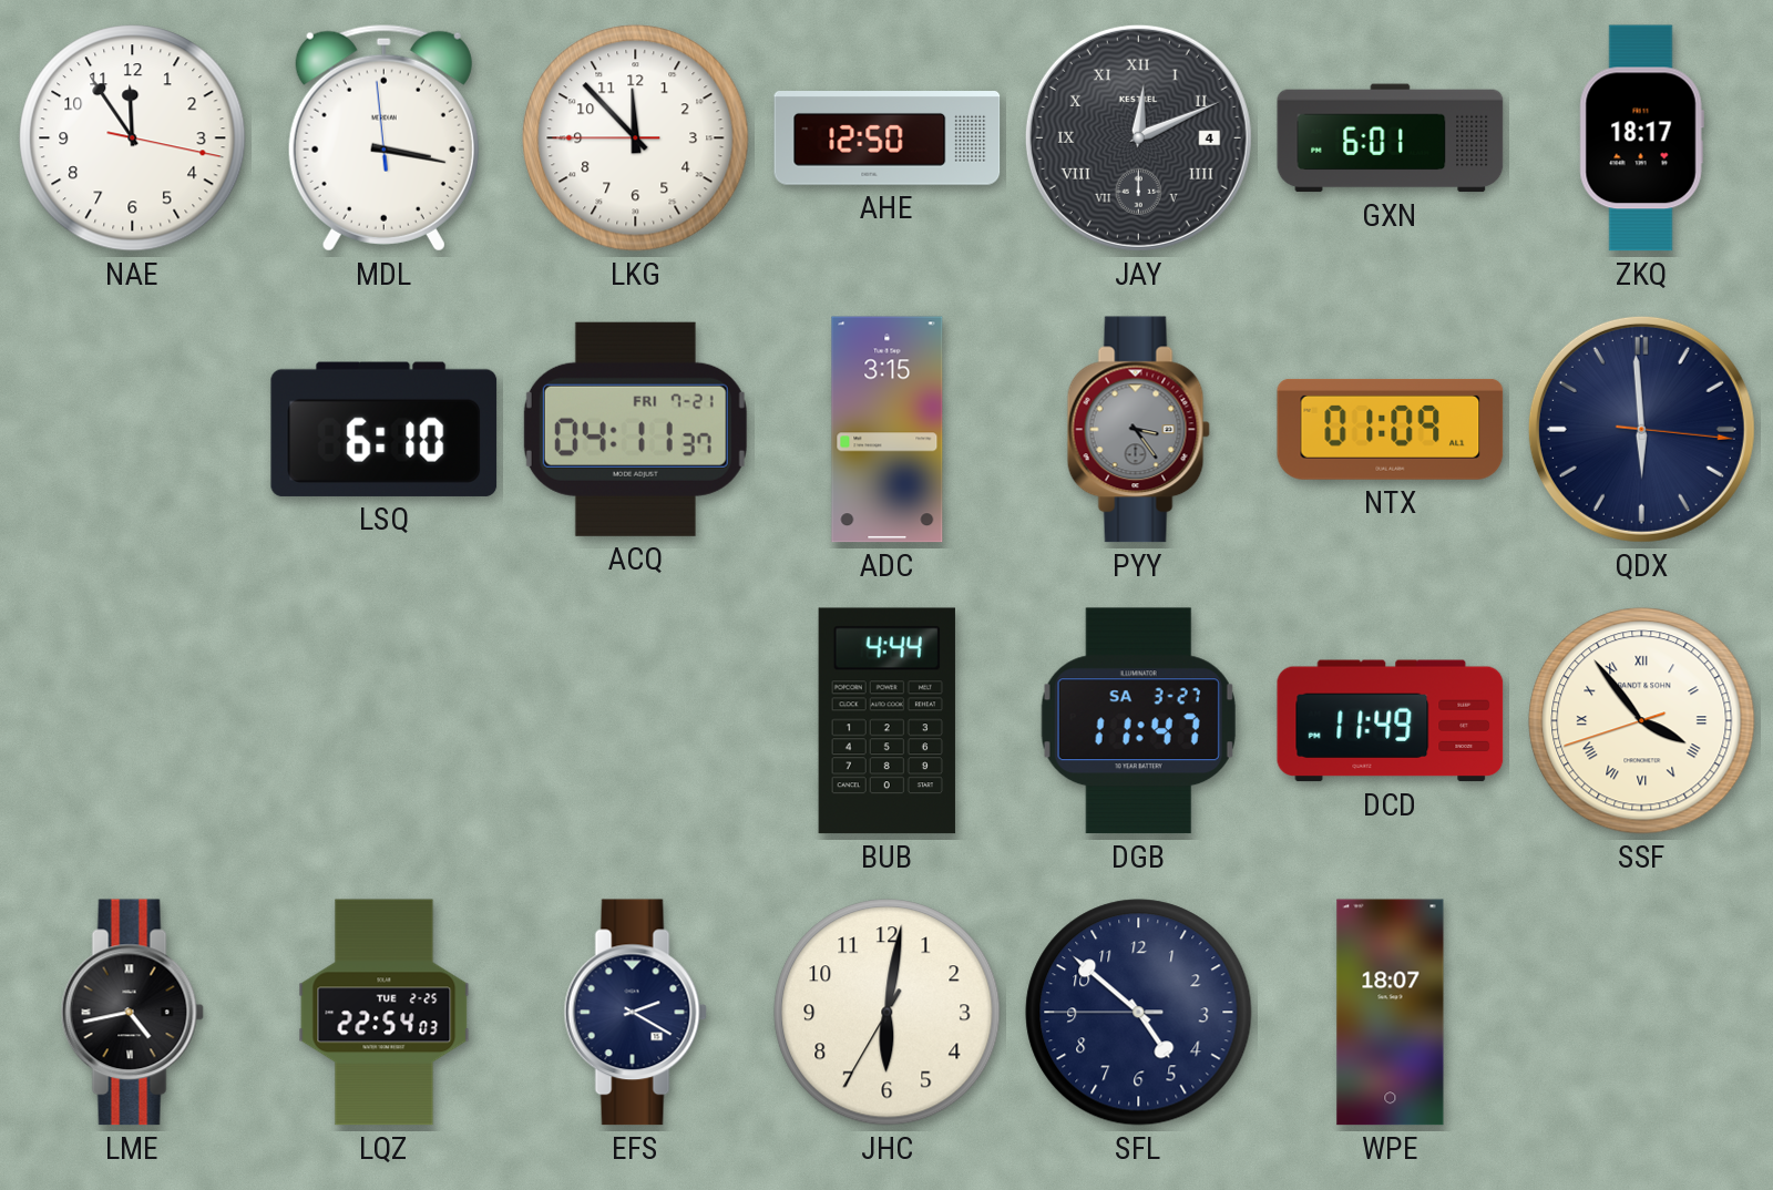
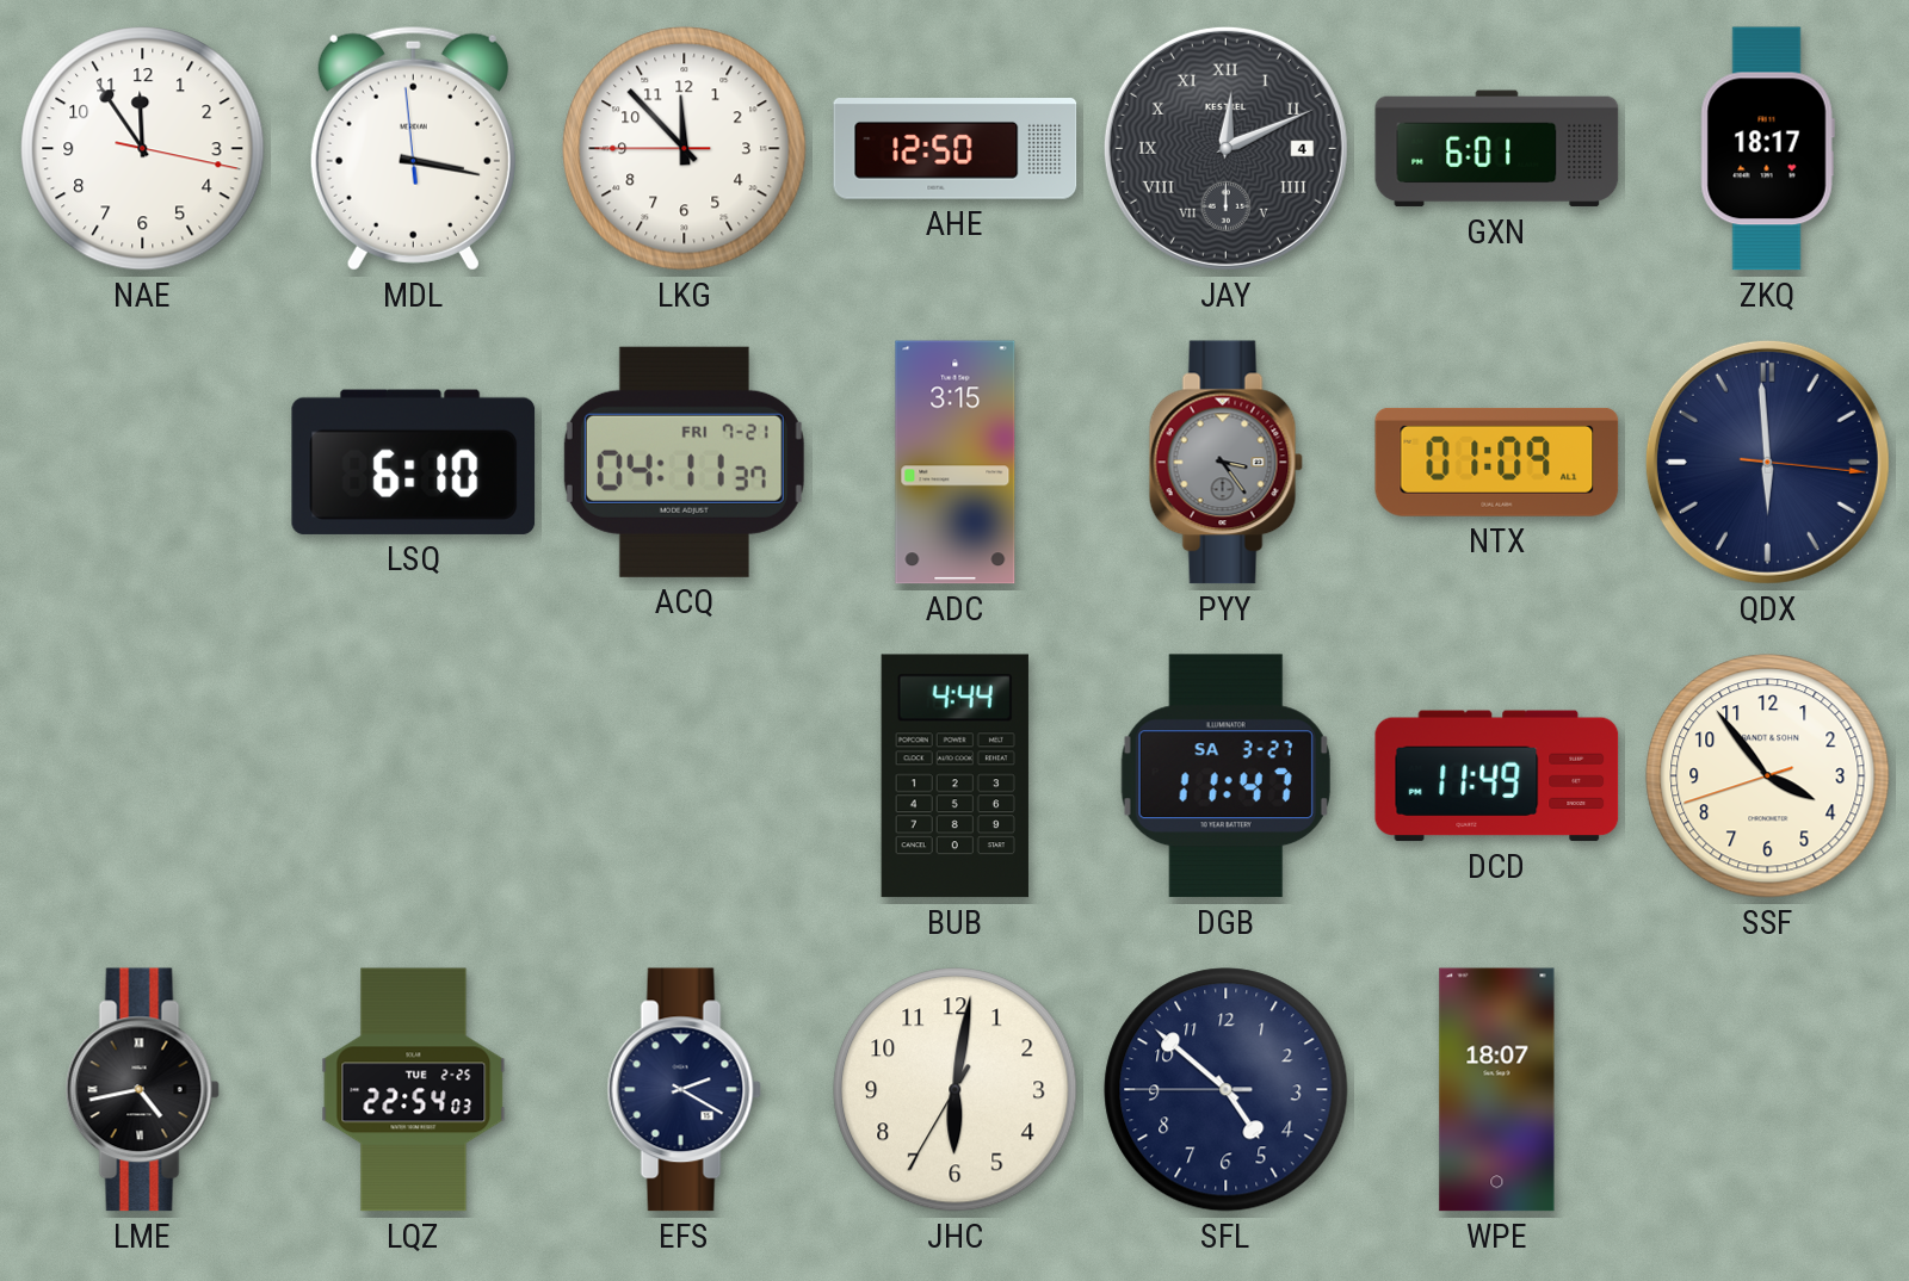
SSF numerals: Roman -> Arabic
